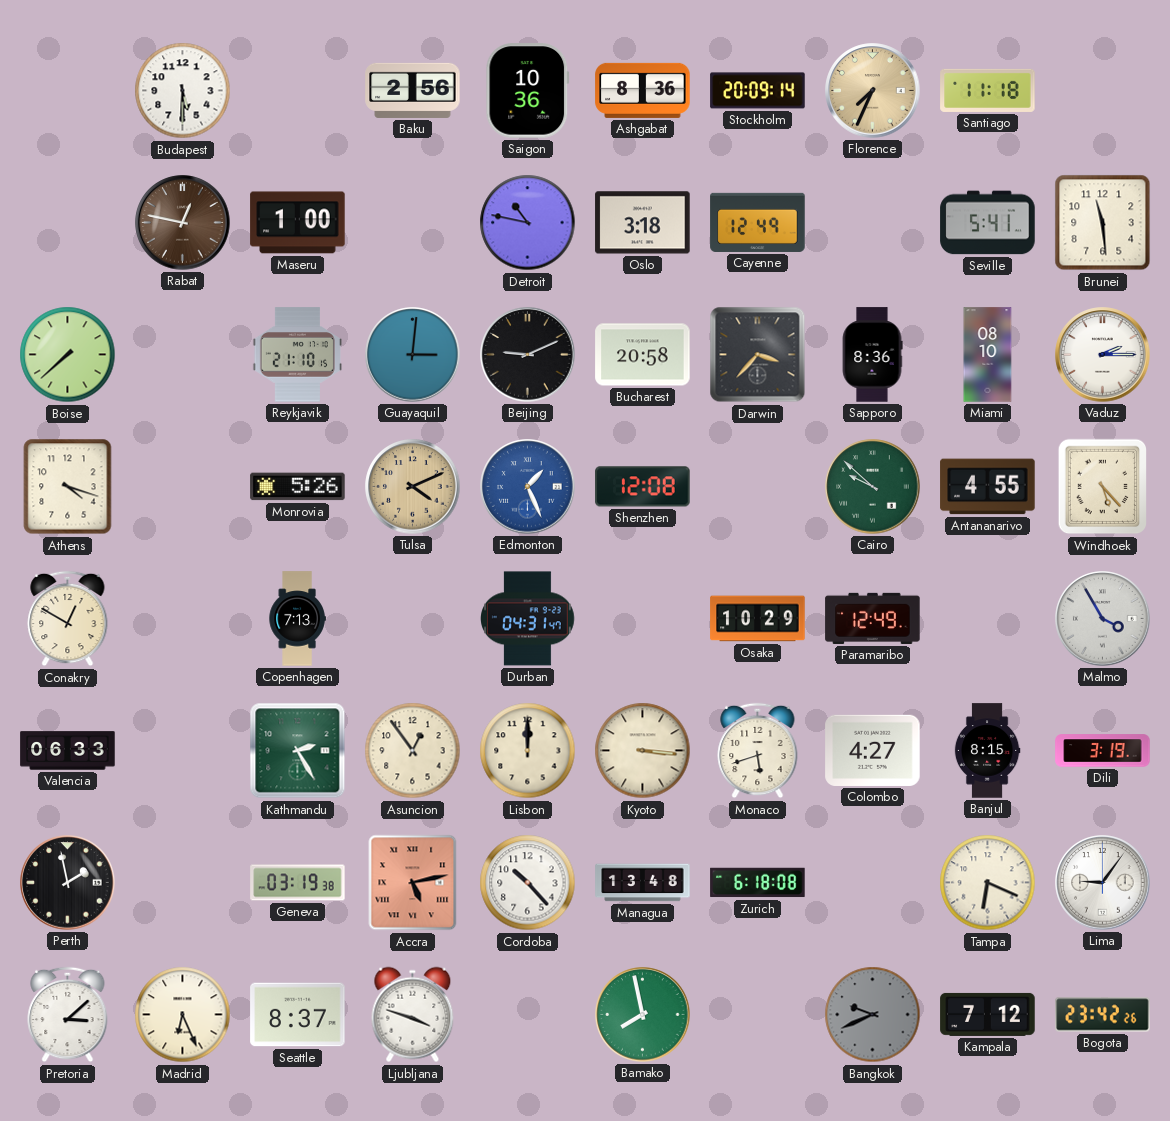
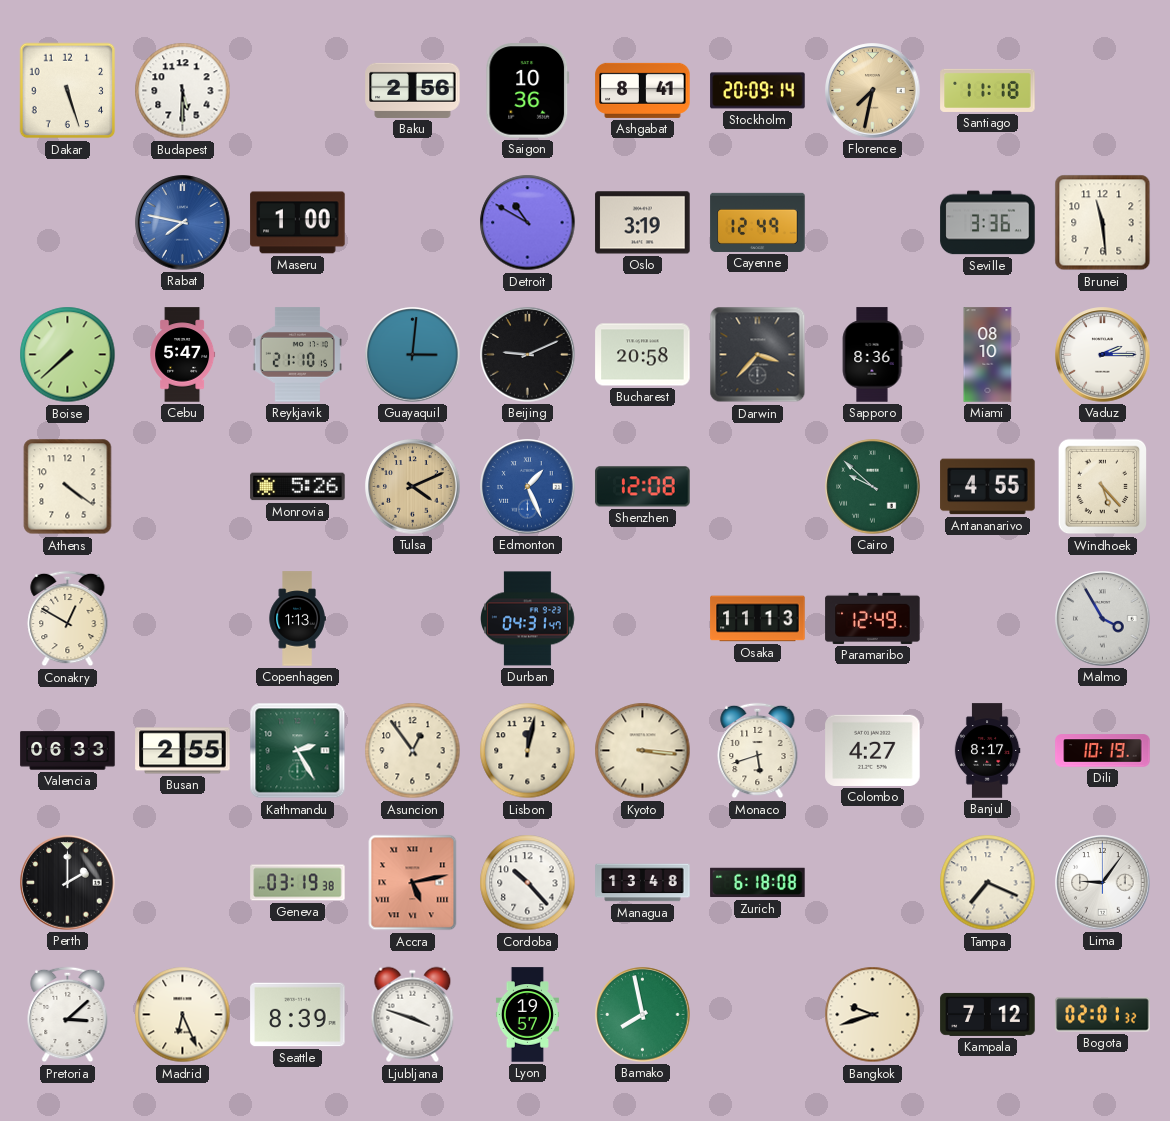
Dakar: none -> 5:27
Ashgabat: 8:36 -> 8:41
Florence: 7:34 -> 7:32
Rabat: 12:47 -> 7:47
Rabat dial: brown -> blue
Detroit: 10:47 -> 10:50
Oslo: 3:18 -> 3:19
Seville: 5:41 -> 3:36
Cebu: none -> 5:47
Athens: 4:18 -> 4:21
Copenhagen: 7:13 -> 1:13
Osaka: 10:29 -> 11:13
Busan: none -> 2:55
Lisbon: 12:00 -> 12:02
Banjul: 8:15 -> 8:17
Dili: 3:19 -> 10:19
Perth: 1:58 -> 2:00
Tampa: 6:19 -> 7:19
Seattle: 8:37 -> 8:39
Lyon: none -> 19:57
Bangkok: 9:41 -> 9:42
Bangkok dial: grey -> cream
Bogota: 23:42 -> 02:01
